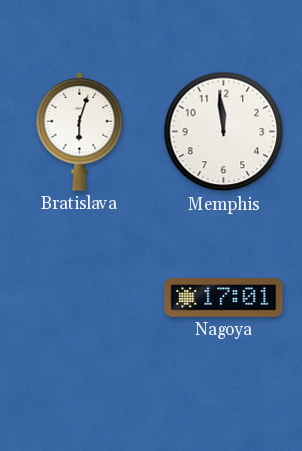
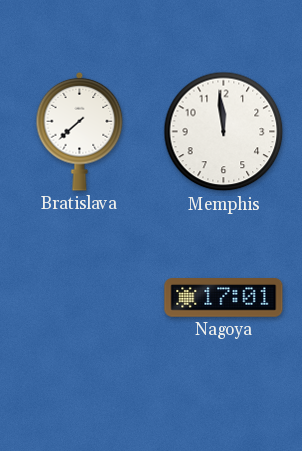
Bratislava: 6:03 -> 7:38
